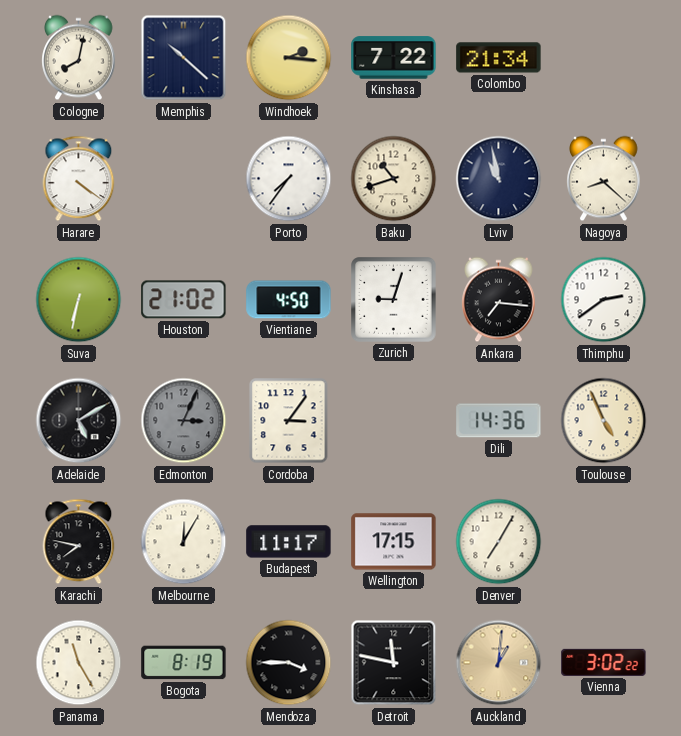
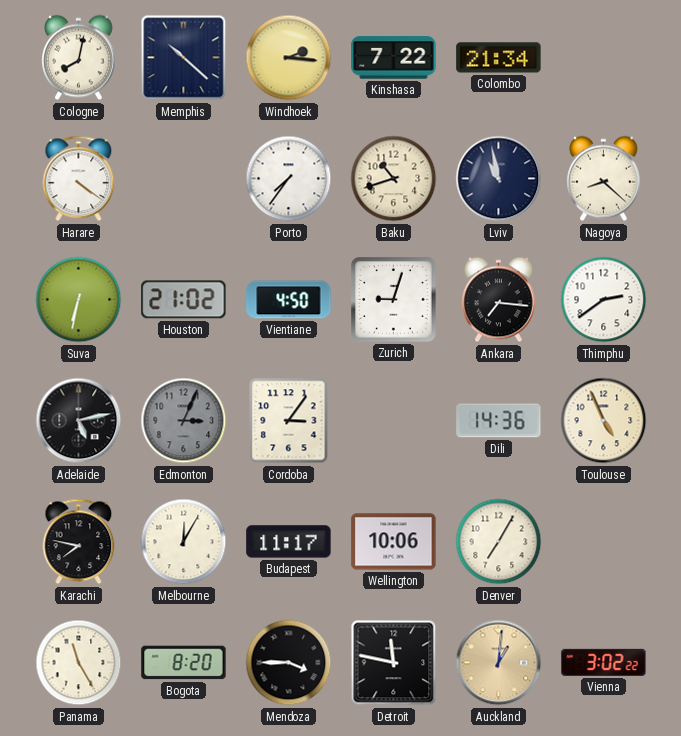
Adelaide: 5:10 -> 5:13
Wellington: 17:15 -> 10:06
Bogota: 8:19 -> 8:20
